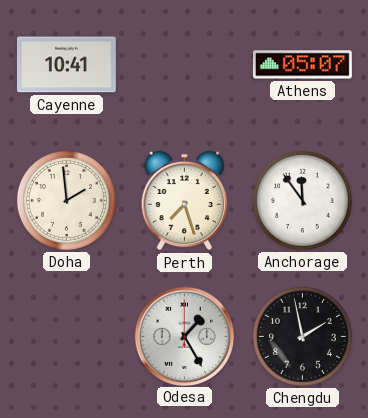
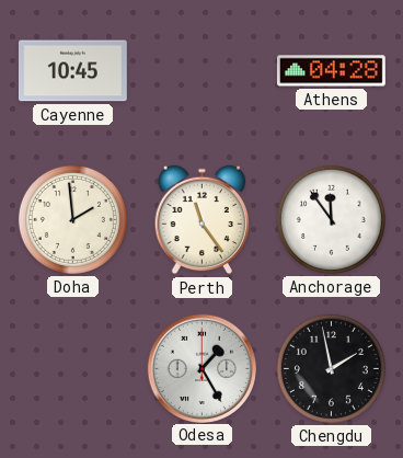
Cayenne: 10:41 -> 10:45
Athens: 05:07 -> 04:28
Perth: 7:27 -> 11:24
